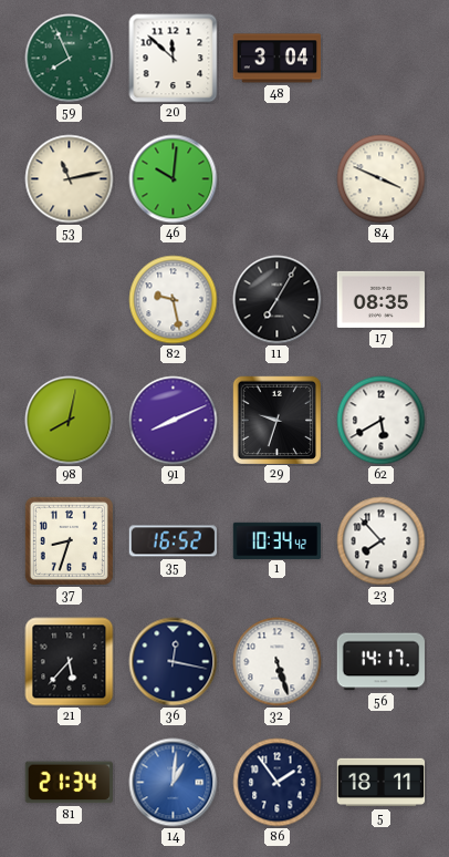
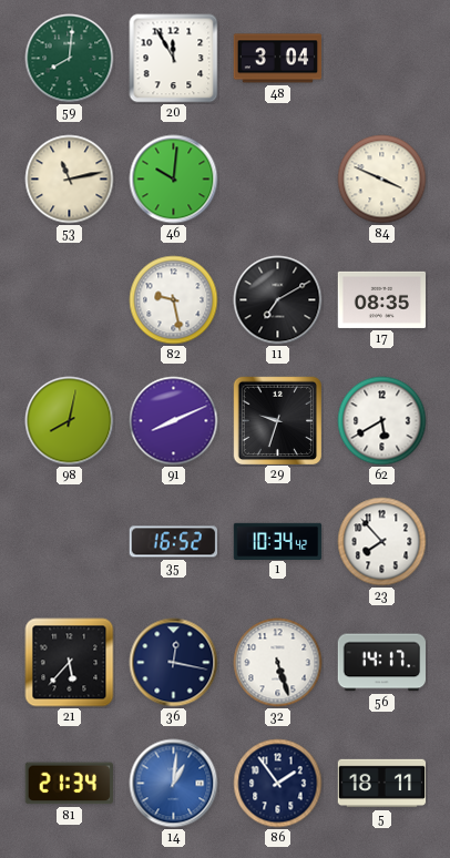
59: 7:56 -> 8:01
20: 11:52 -> 11:55
11: 7:05 -> 7:10
37: 8:33 -> none
